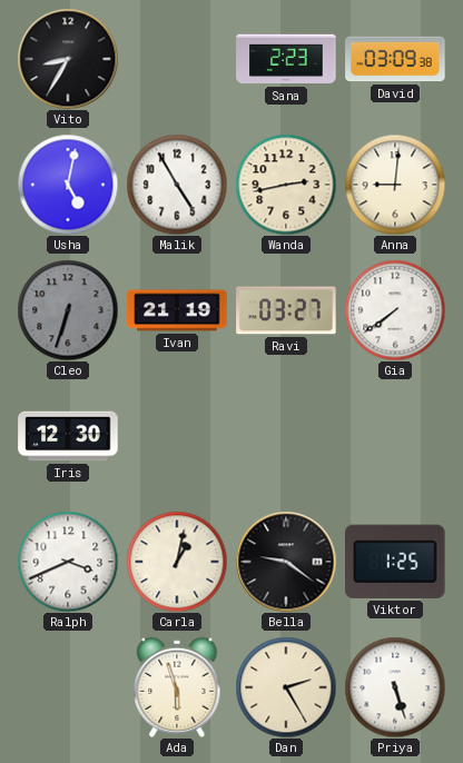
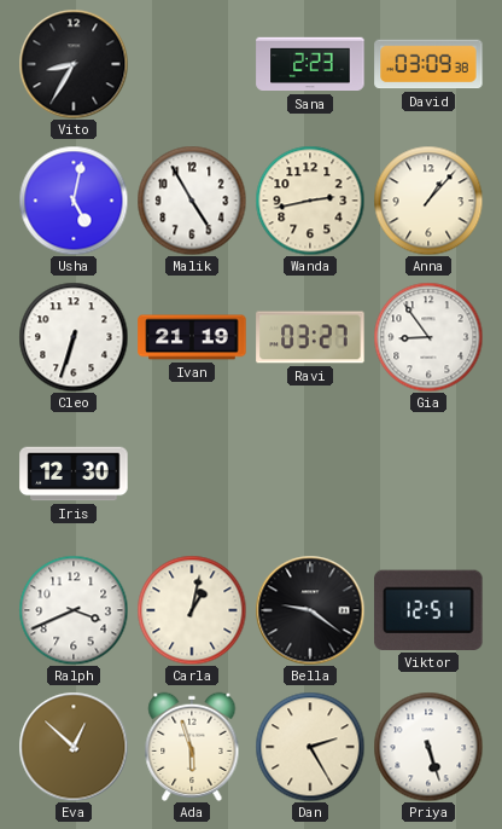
Anna: 9:01 -> 1:07
Cleo dial: grey -> white
Gia: 7:39 -> 8:54
Viktor: 1:25 -> 12:51
Eva: none -> 12:52
